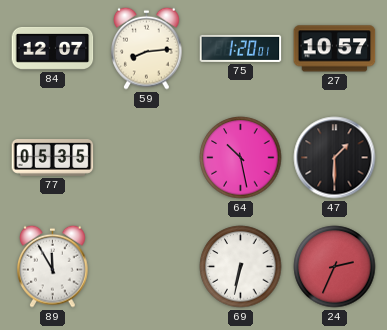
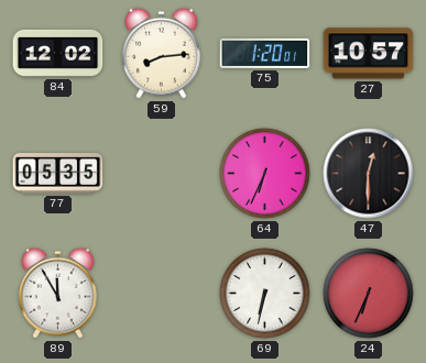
84: 12:07 -> 12:02
64: 10:28 -> 6:34
47: 1:30 -> 12:30
24: 2:34 -> 6:34
